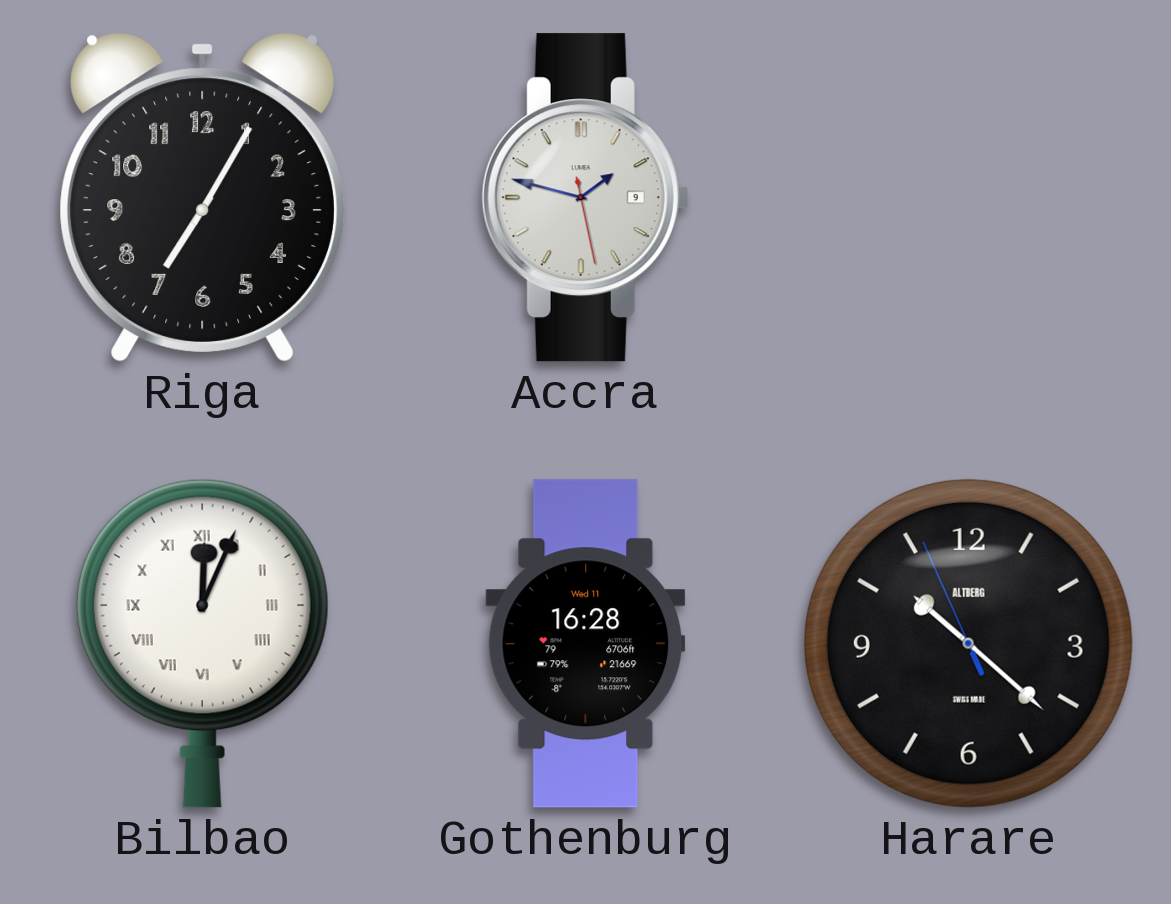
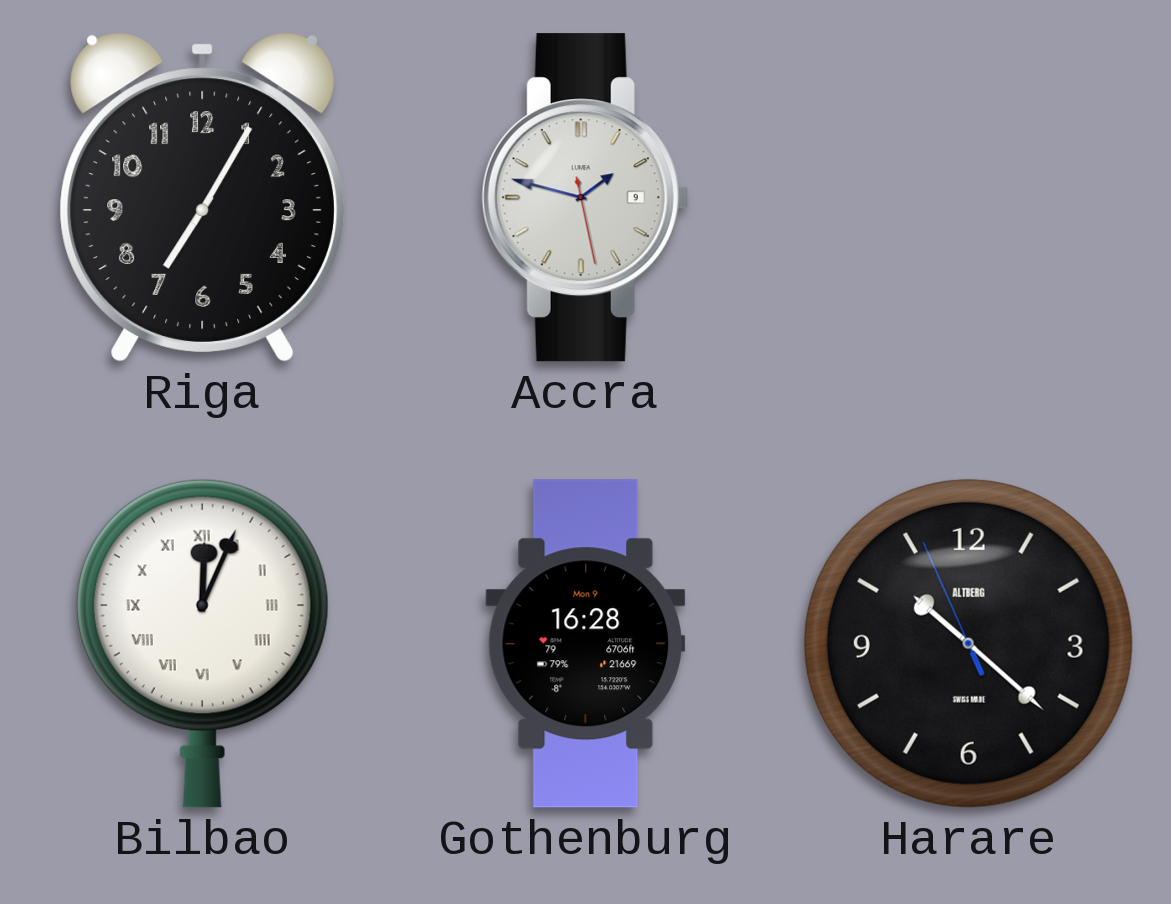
Gothenburg date: Wed 11 -> Mon 9
